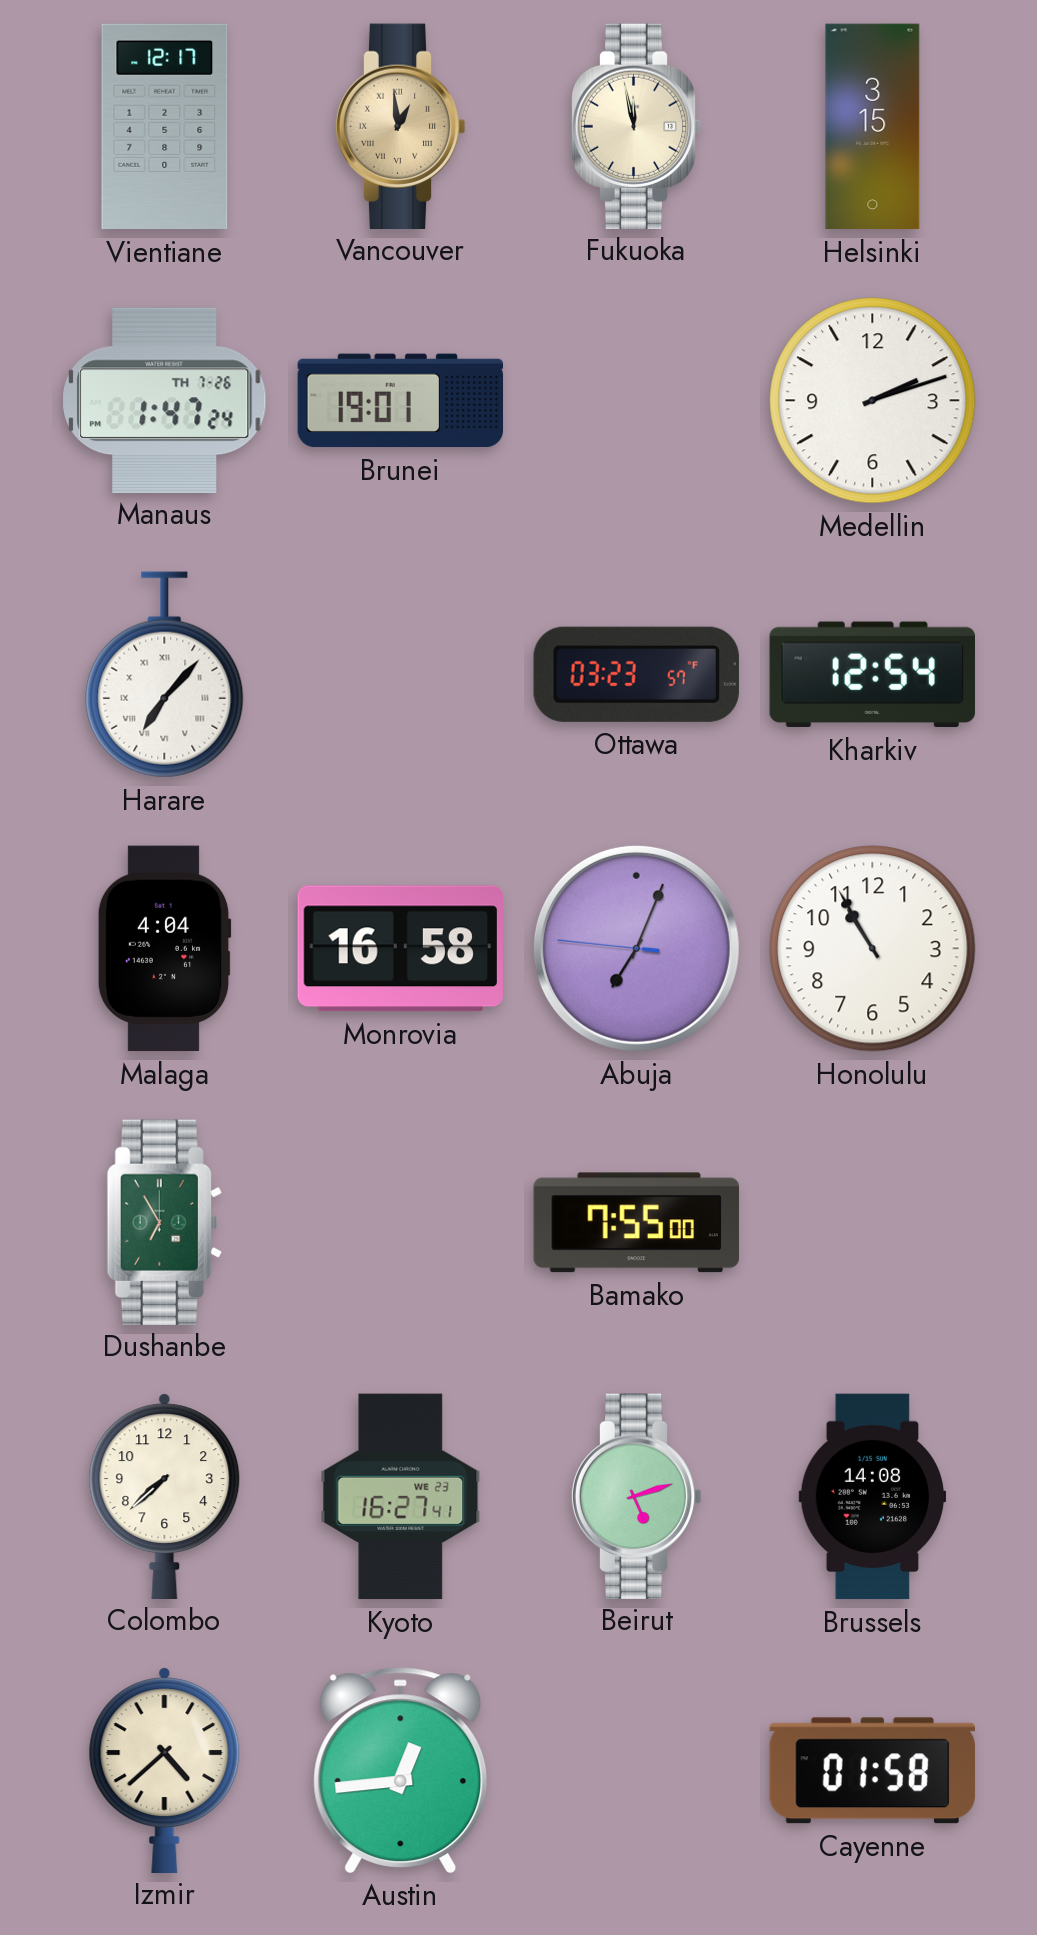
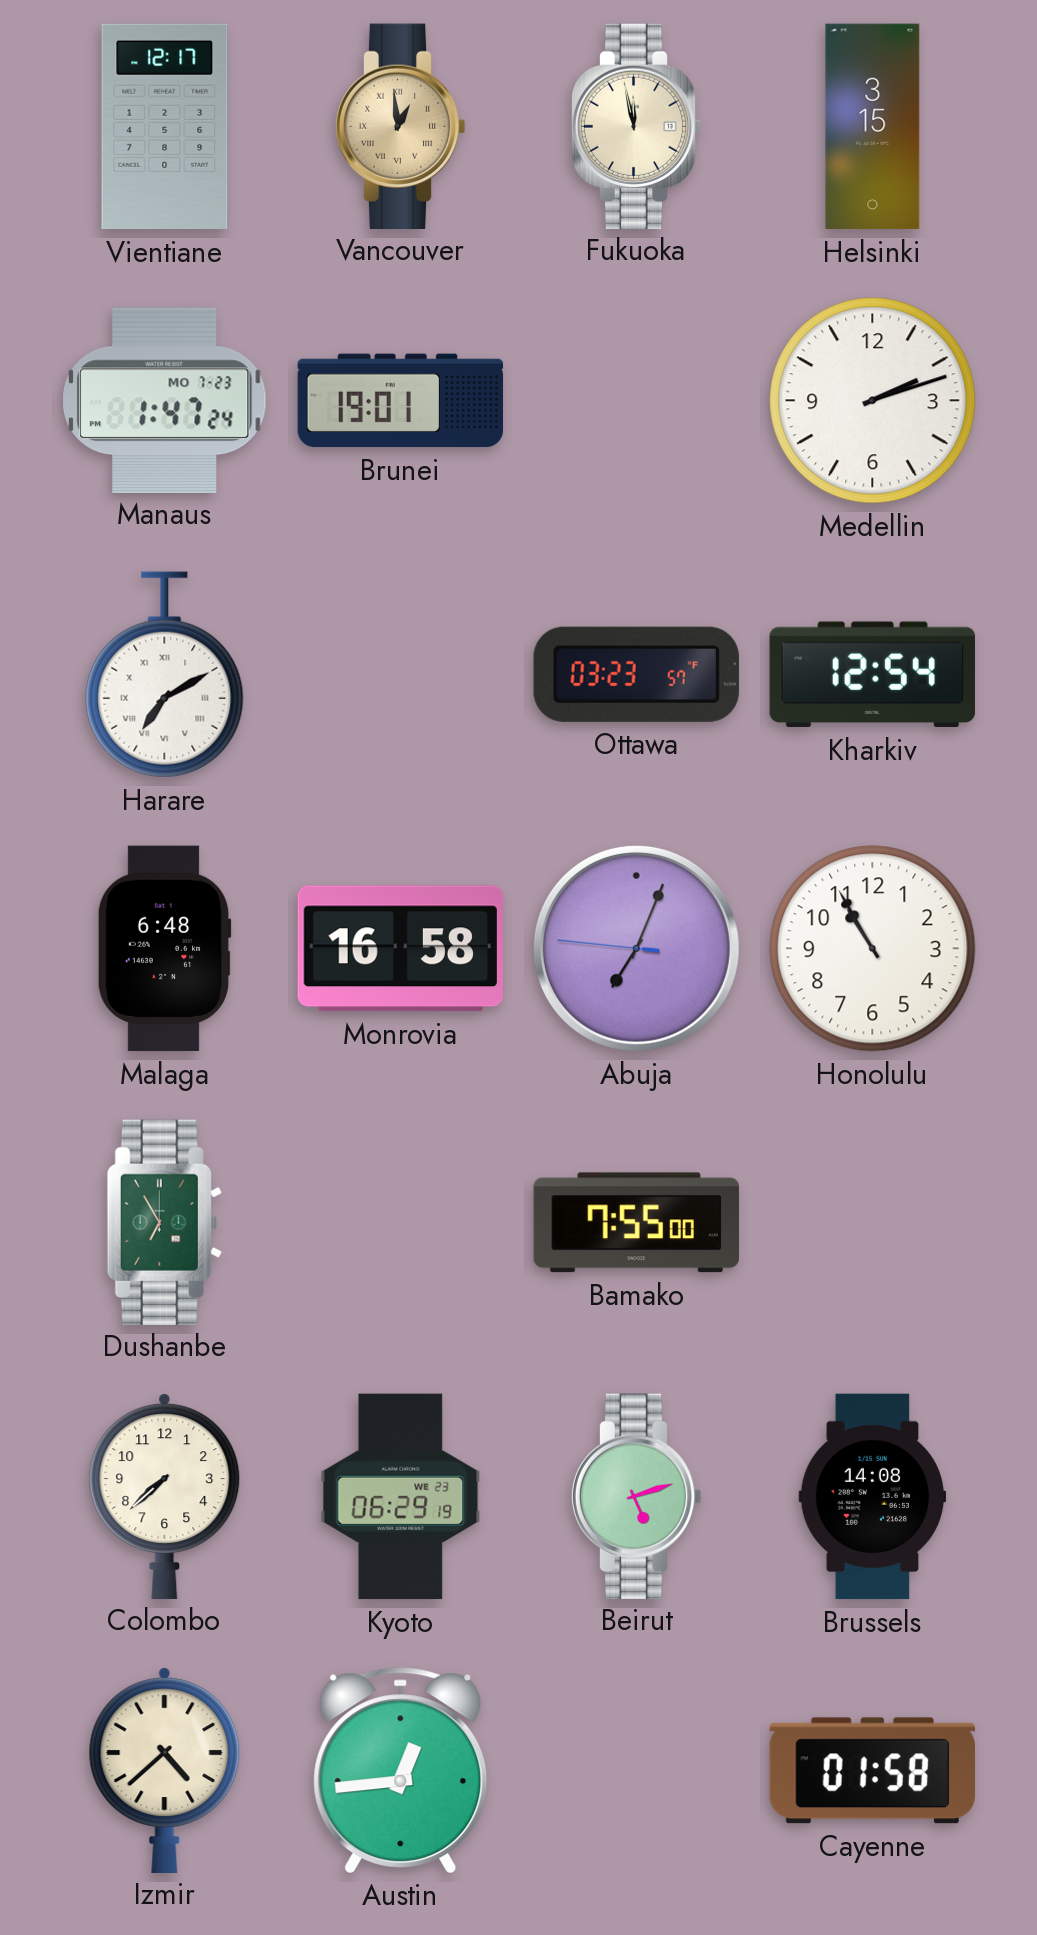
Manaus date: TH 7-26 -> MO 7-23
Harare: 7:07 -> 7:10
Malaga: 4:04 -> 6:48
Kyoto: 16:27 -> 06:29
